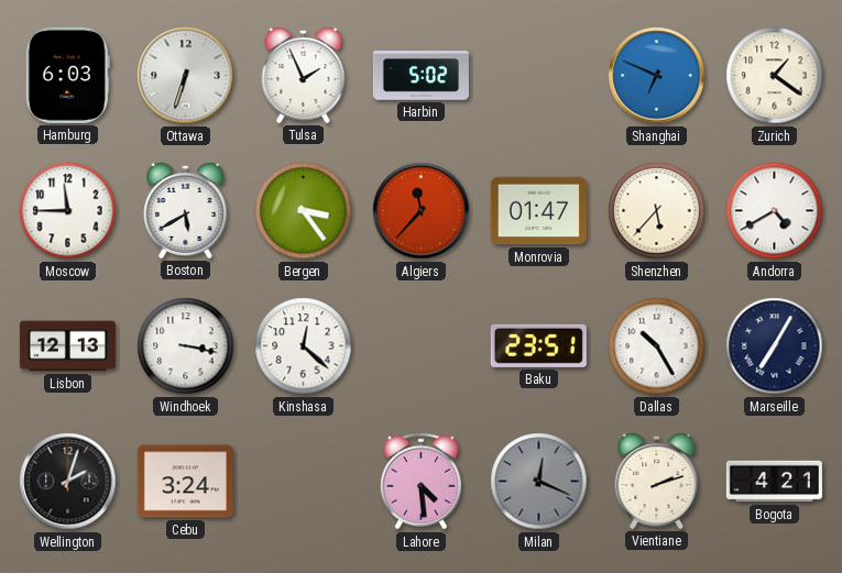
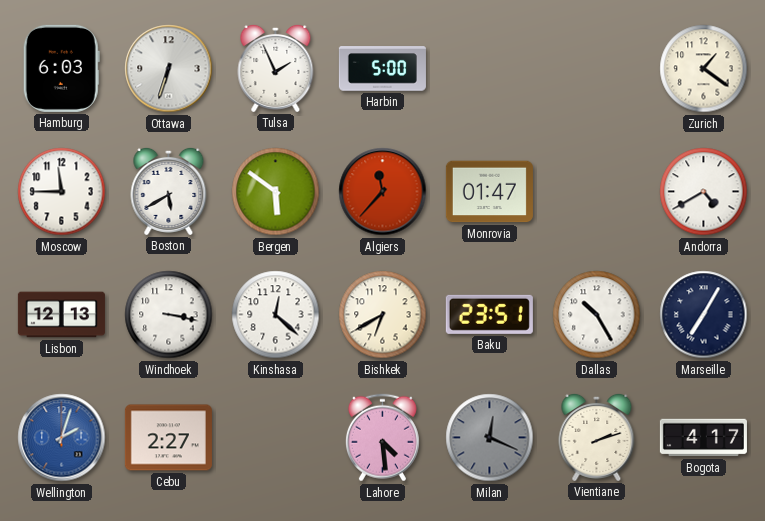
Harbin: 5:02 -> 5:00
Shanghai: 6:49 -> none
Bergen: 3:24 -> 5:51
Shenzhen: 5:37 -> none
Bishkek: none -> 6:40
Wellington dial: black -> blue
Cebu: 3:24 -> 2:27
Bogota: 4:21 -> 4:17
